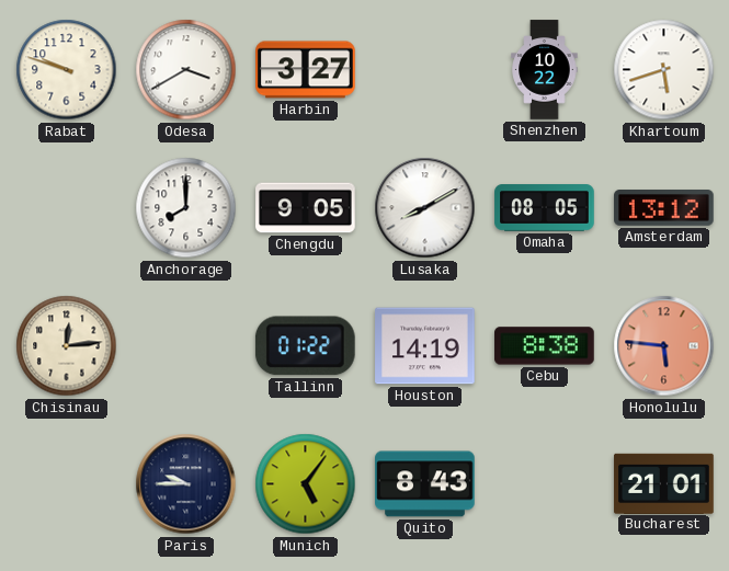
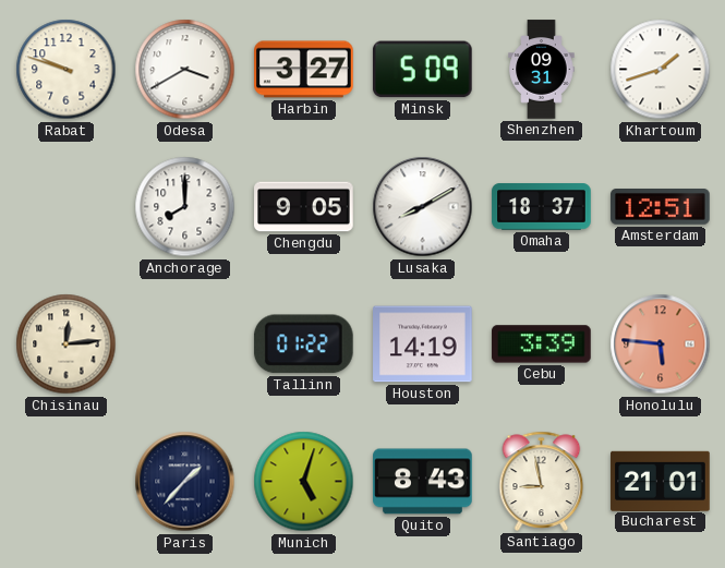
Minsk: none -> 5:09
Shenzhen: 10:22 -> 09:31
Khartoum: 5:42 -> 1:42
Omaha: 08:05 -> 18:37
Amsterdam: 13:12 -> 12:51
Cebu: 8:38 -> 3:39
Paris: 9:45 -> 1:37
Munich: 5:06 -> 5:03
Santiago: none -> 8:58
